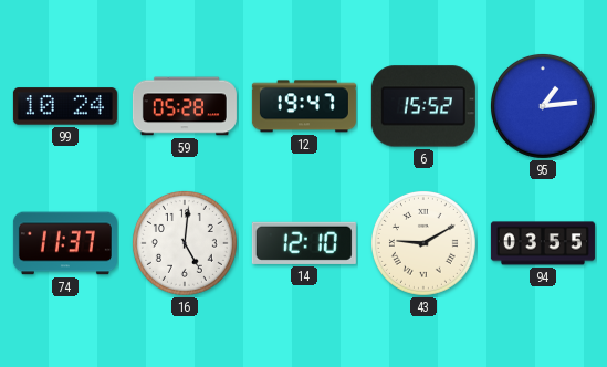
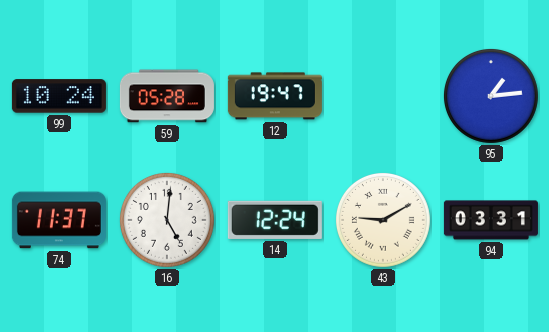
6: 15:52 -> none
14: 12:10 -> 12:24
94: 03:55 -> 03:31
